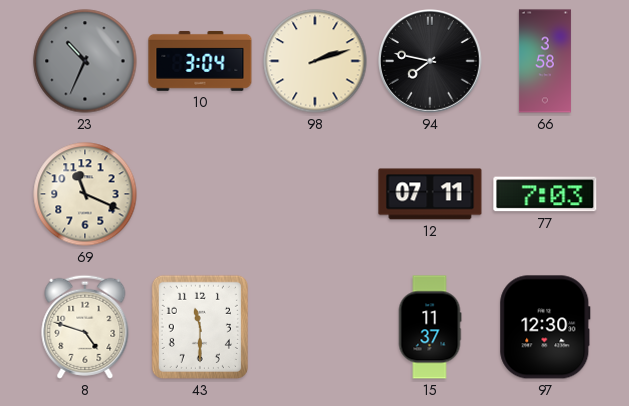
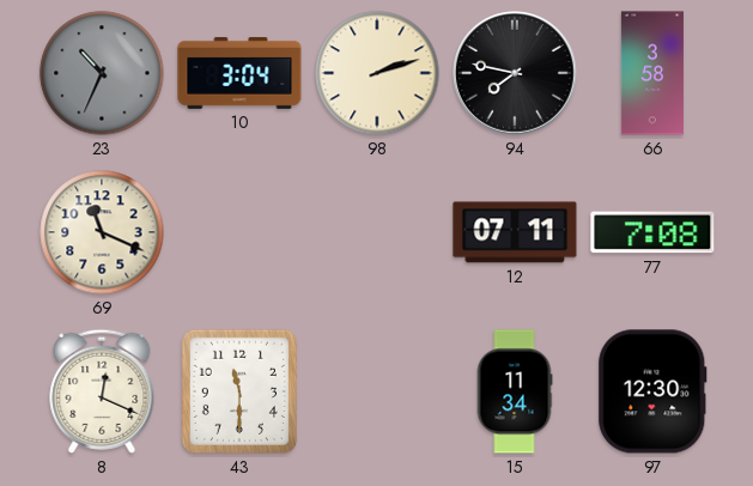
77: 7:03 -> 7:08
8: 4:48 -> 12:19
15: 11:37 -> 11:34
